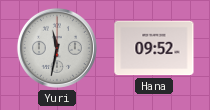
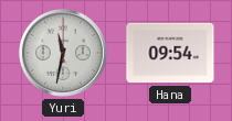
Hana: 09:52 -> 09:54
